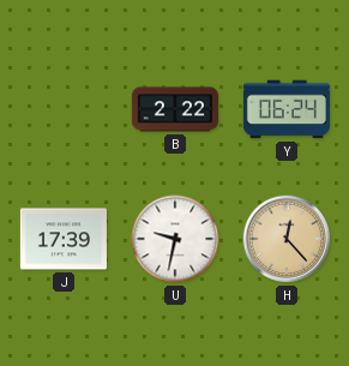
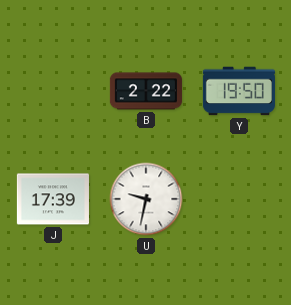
Y: 06:24 -> 19:50
H: 12:23 -> none
